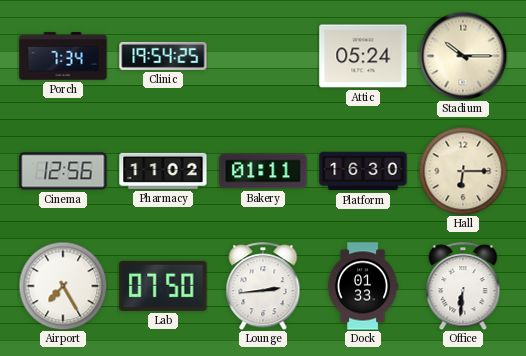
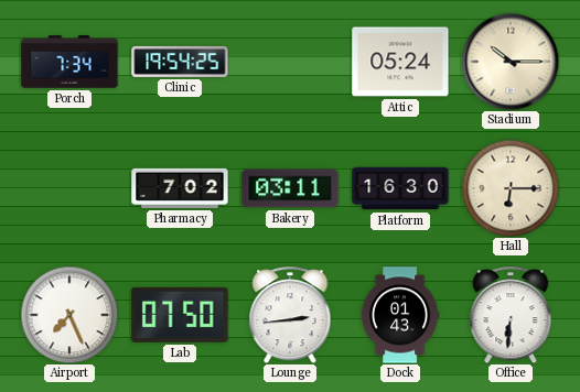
Cinema: 12:56 -> none
Pharmacy: 11:02 -> 7:02
Bakery: 01:11 -> 03:11
Airport: 7:25 -> 7:26
Dock: 01:33 -> 01:43
